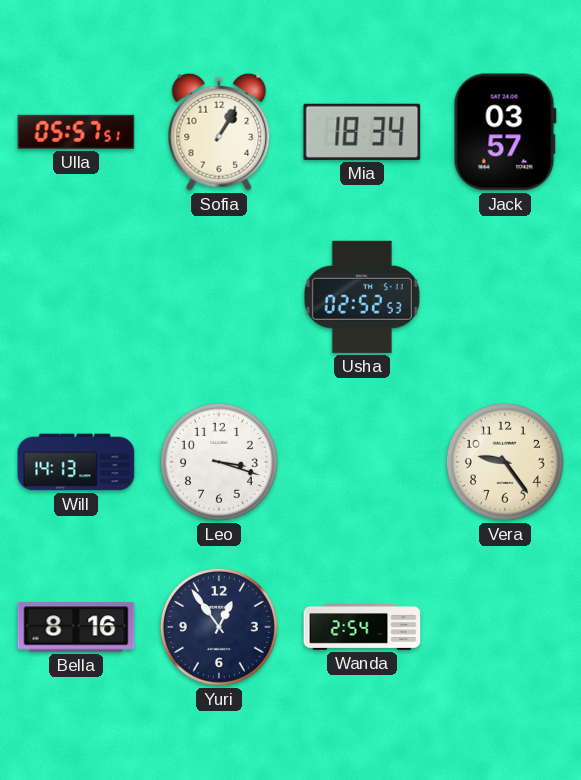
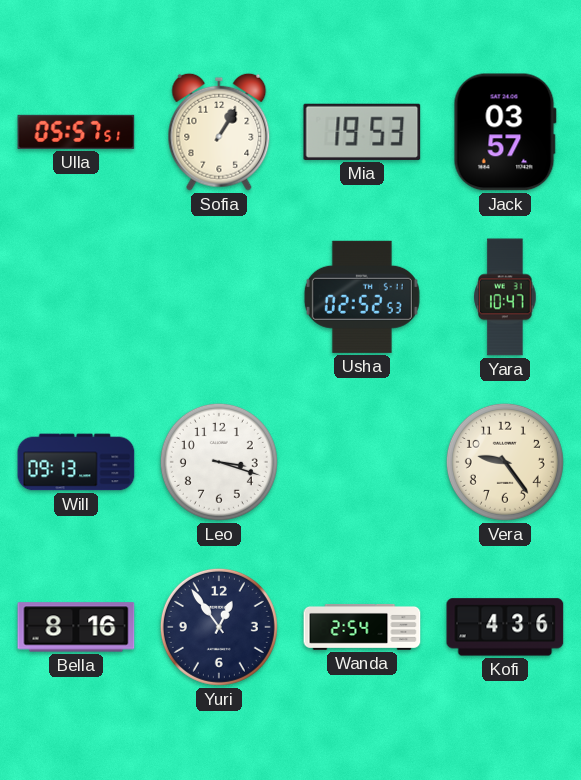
Mia: 18:34 -> 19:53
Yara: none -> 10:47
Will: 14:13 -> 09:13
Kofi: none -> 4:36
